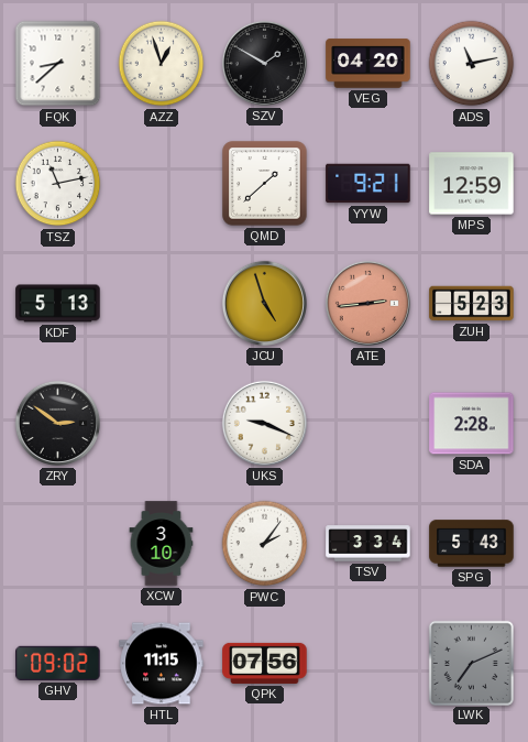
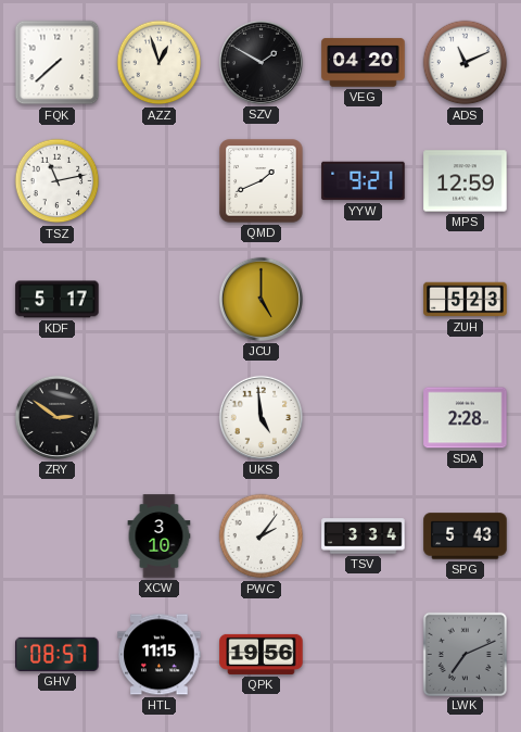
FQK: 8:38 -> 7:38
ADS: 11:13 -> 11:11
QMD: 1:38 -> 1:41
KDF: 5:13 -> 5:17
JCU: 4:57 -> 5:00
ATE: 2:44 -> none
UKS: 9:19 -> 4:59
GHV: 09:02 -> 08:57
QPK: 07:56 -> 19:56
